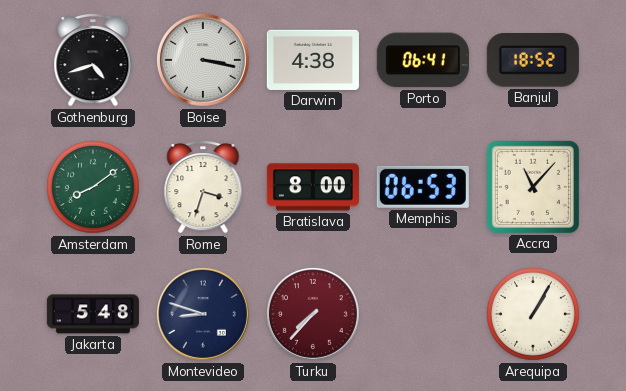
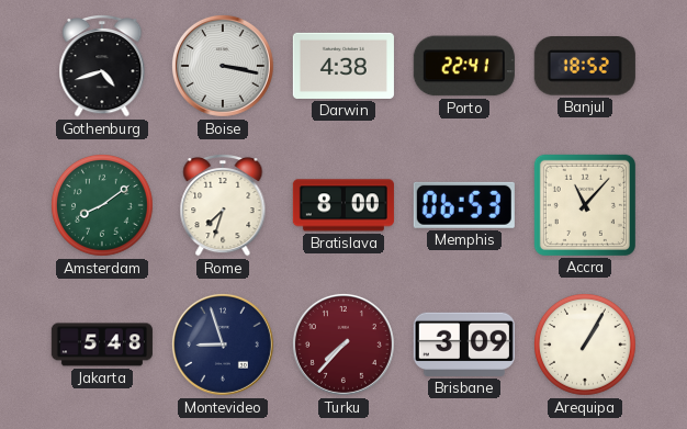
Porto: 06:41 -> 22:41
Rome: 3:33 -> 7:33
Montevideo: 8:48 -> 8:57
Brisbane: none -> 3:09
